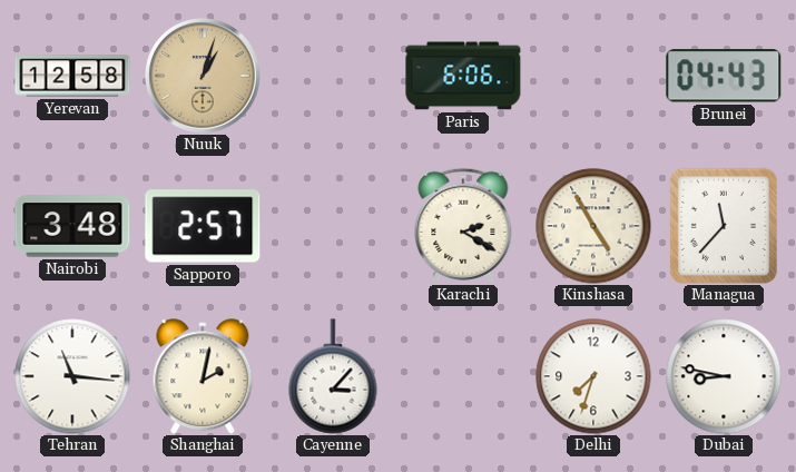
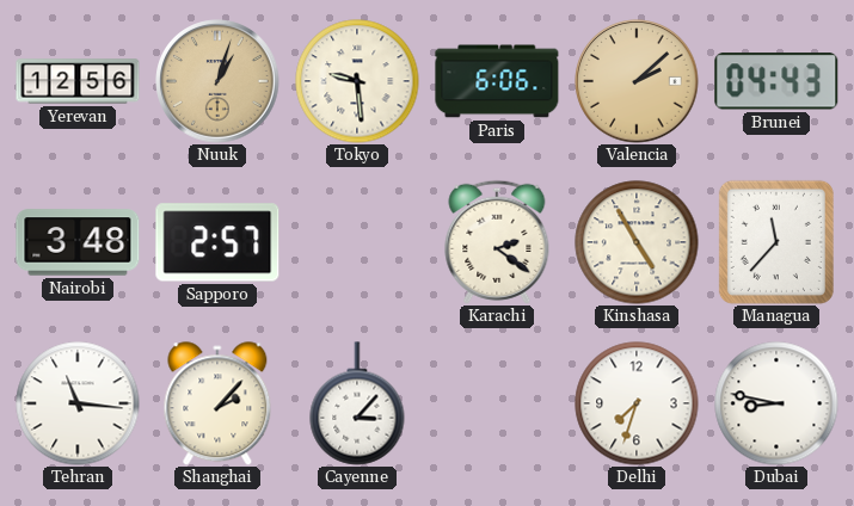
Yerevan: 12:58 -> 12:56
Tokyo: none -> 9:29
Valencia: none -> 2:08
Karachi: 2:20 -> 2:21
Shanghai: 2:02 -> 2:07
